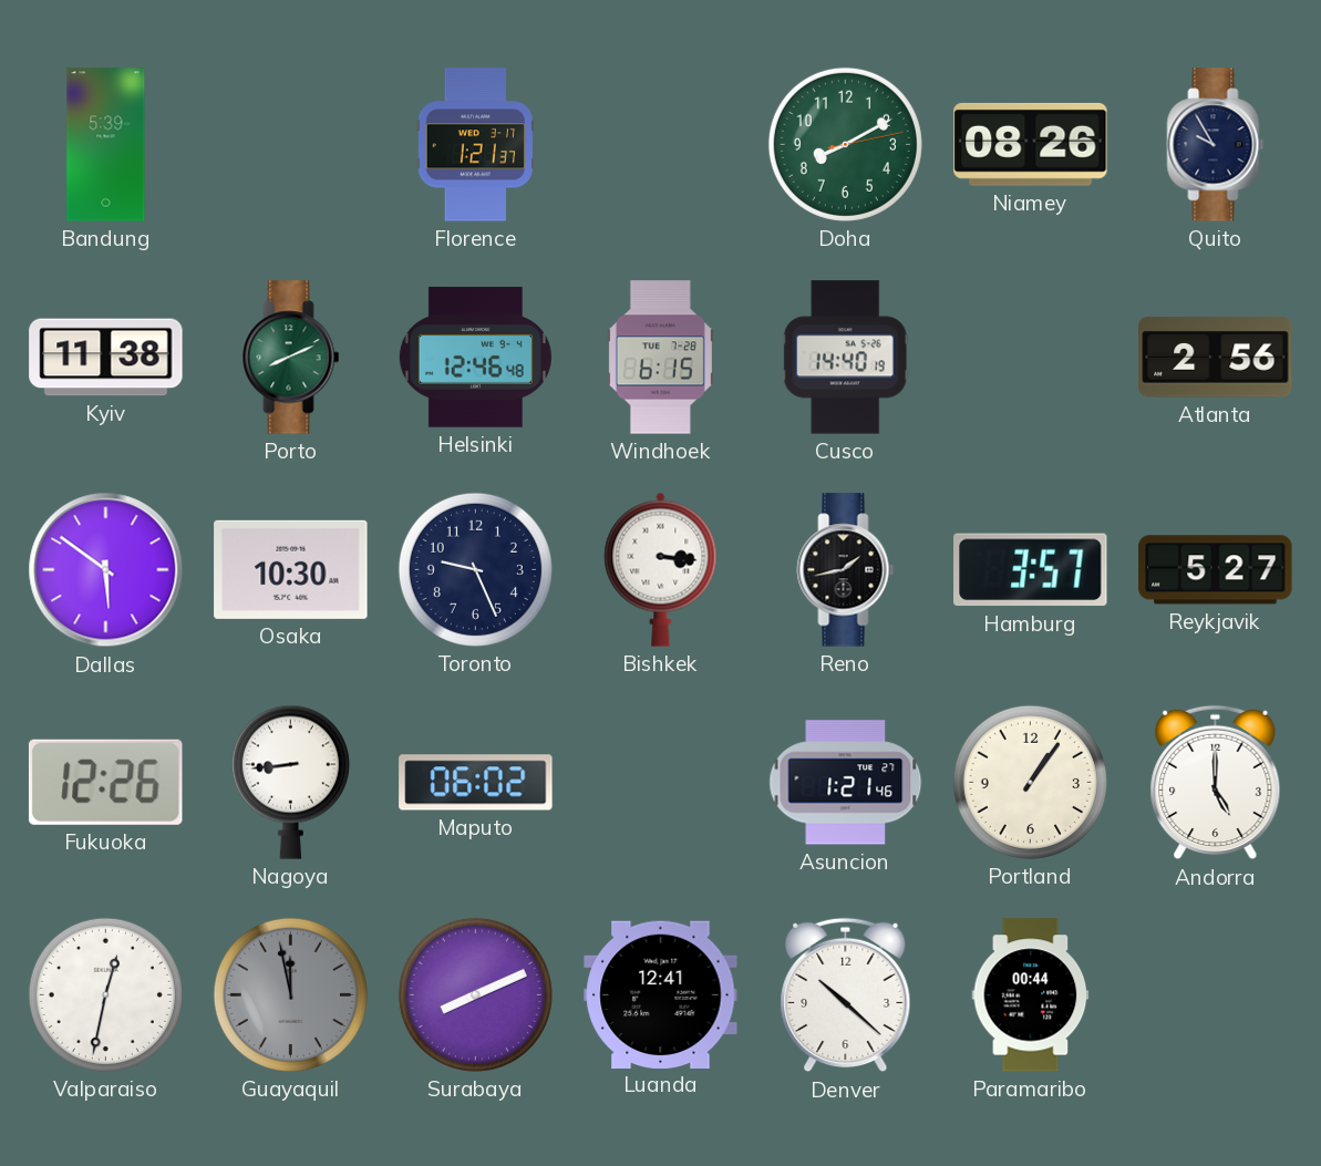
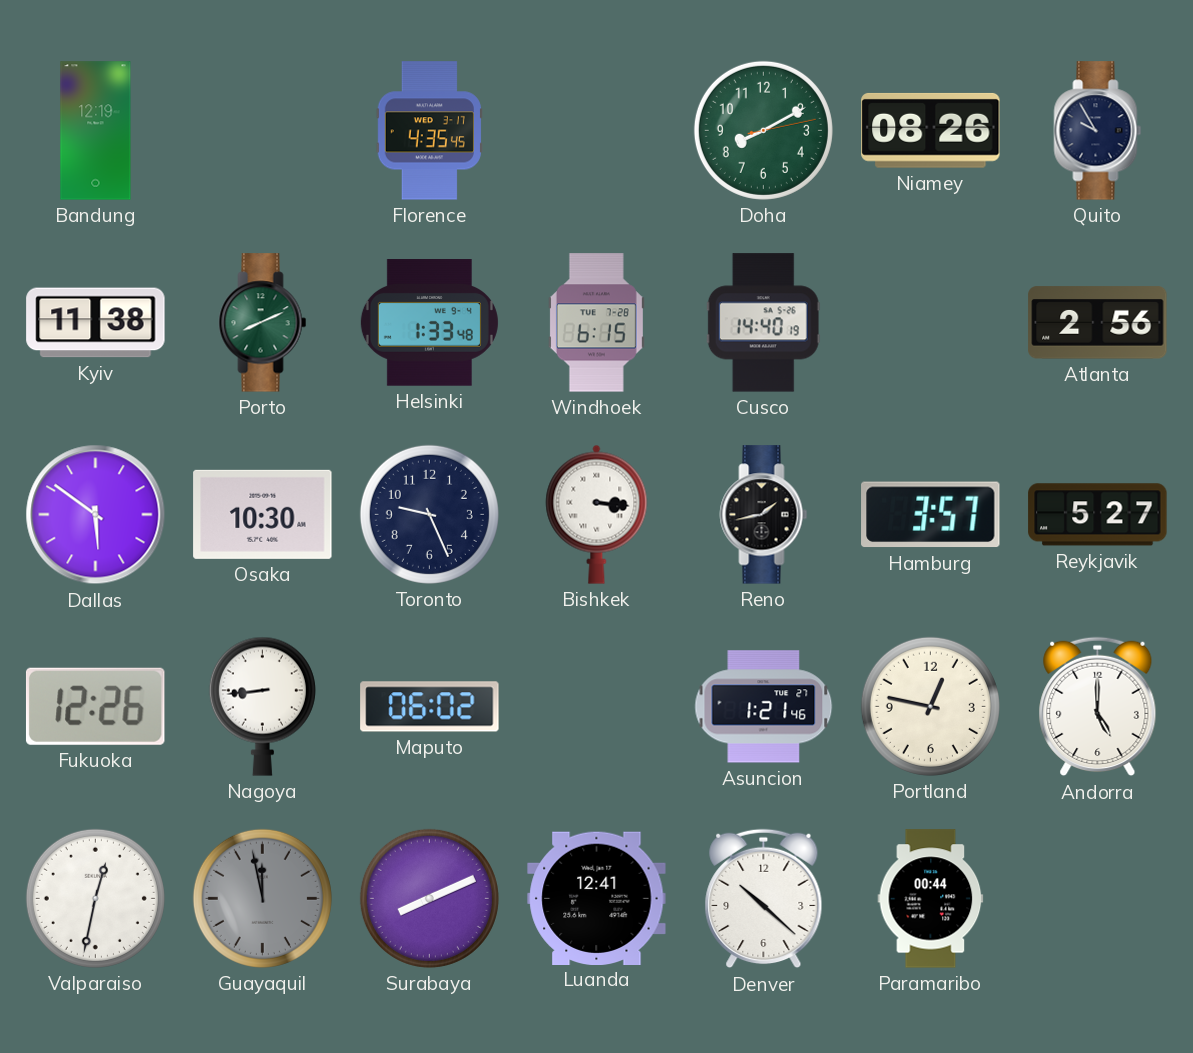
Bandung: 5:39 -> 12:19
Florence: 1:21 -> 4:35
Helsinki: 12:46 -> 1:33
Portland: 1:06 -> 12:47
